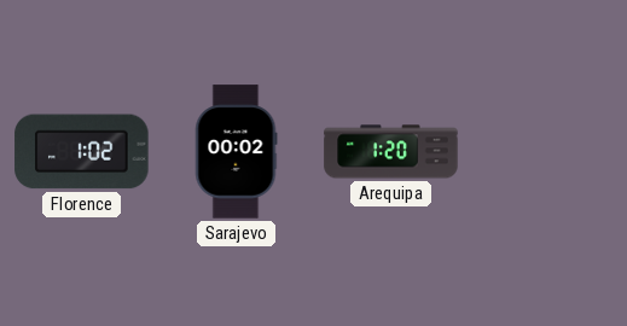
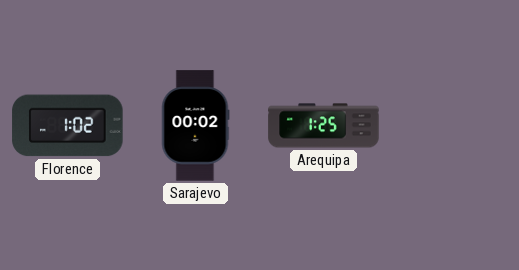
Arequipa: 1:20 -> 1:25
